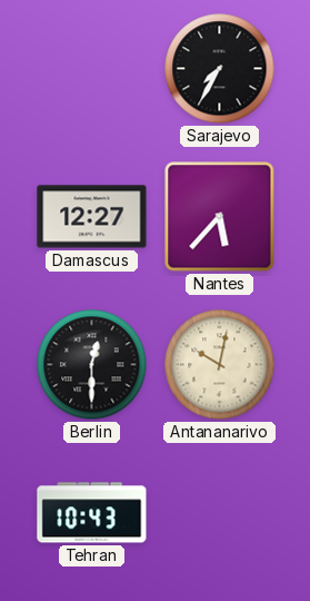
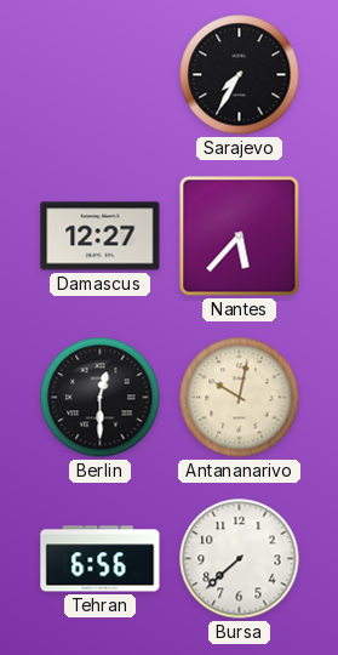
Tehran: 10:43 -> 6:56
Bursa: none -> 7:38
